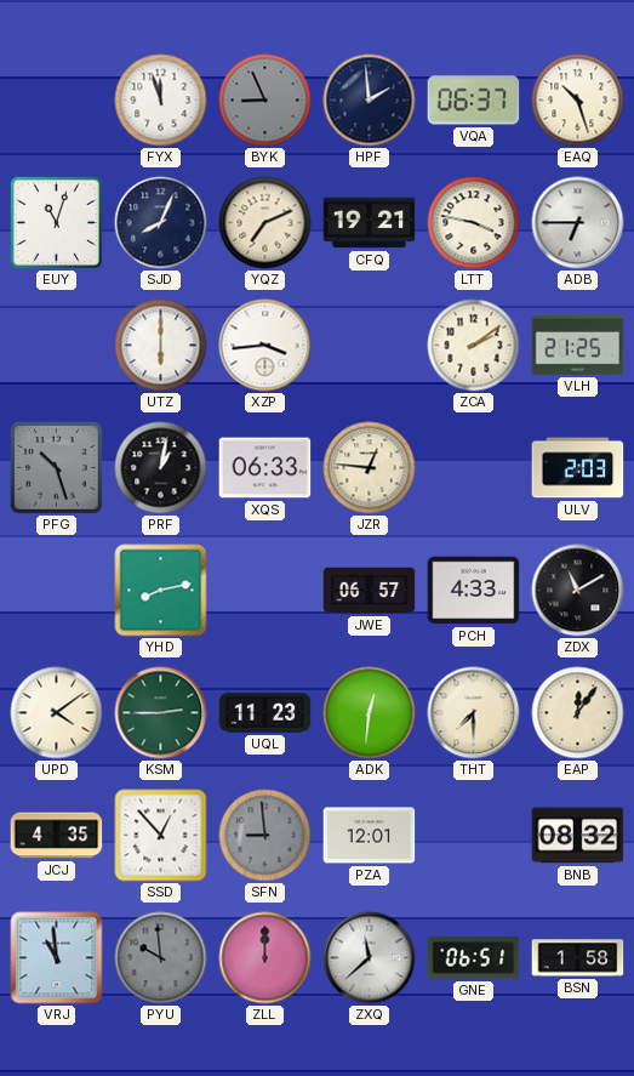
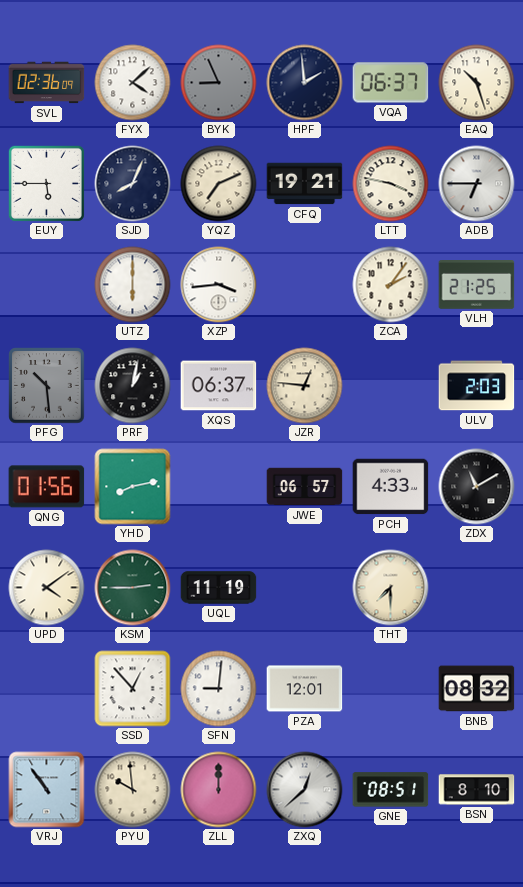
SVL: none -> 02:36
FYX: 11:57 -> 4:08
EUY: 11:03 -> 5:45
ZCA: 2:09 -> 2:06
PFG: 10:27 -> 10:29
XQS: 06:33 -> 06:37
QNG: none -> 01:56
UQL: 11:23 -> 11:19
ADK: 12:31 -> none
EAP: 12:06 -> none
JCJ: 4:35 -> none
SFN: 8:59 -> 9:01
SFN dial: grey -> white
VRJ: 10:59 -> 10:54
PYU dial: grey -> cream
ZXQ: 11:38 -> 12:38
GNE: 06:51 -> 08:51
BSN: 1:58 -> 8:10
